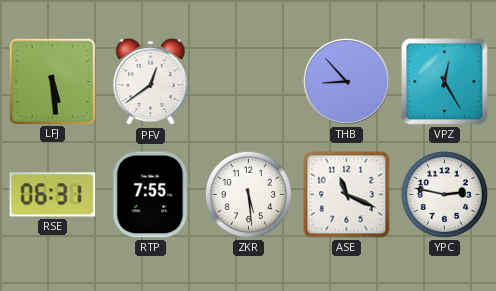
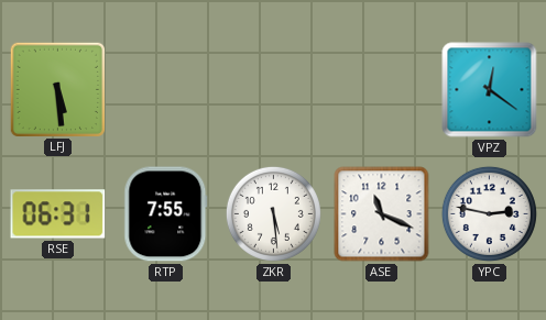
PFV: 12:39 -> none
THB: 8:53 -> none
VPZ: 12:25 -> 12:21
